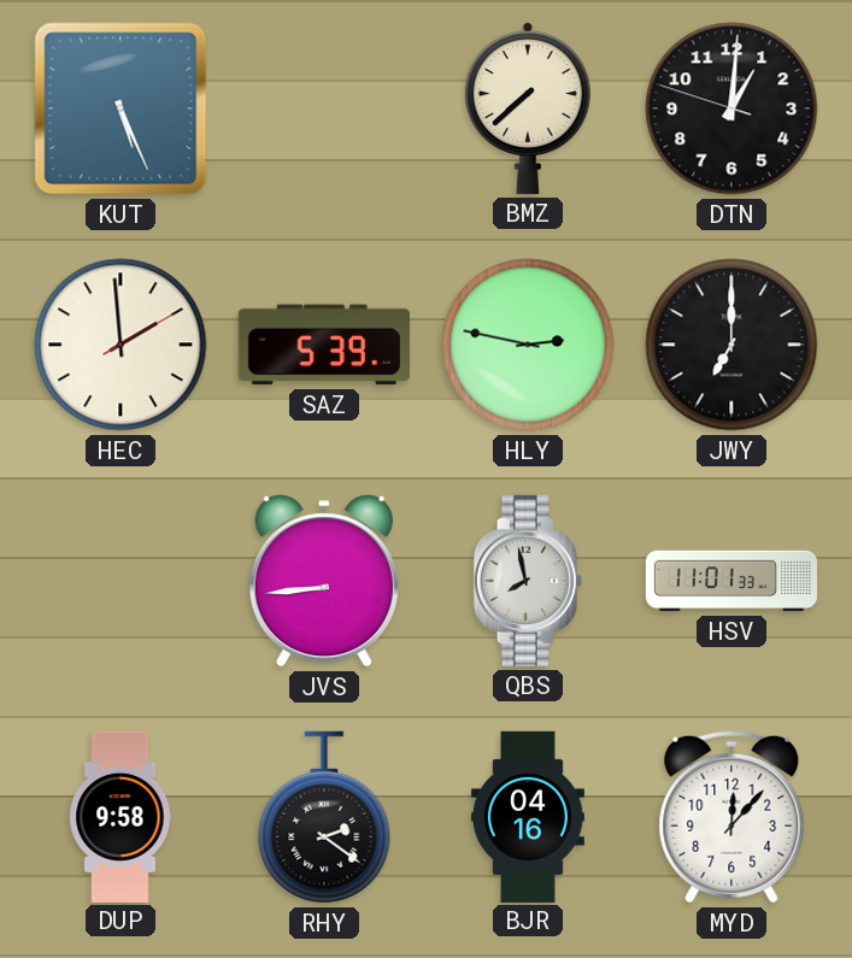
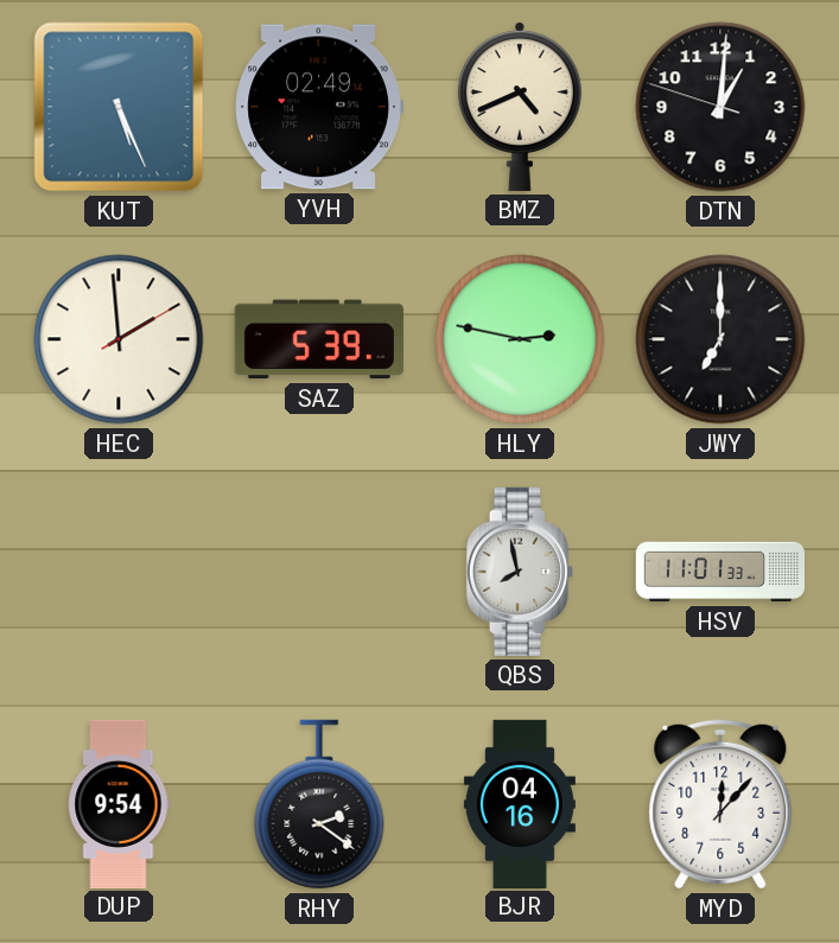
YVH: none -> 02:49
BMZ: 7:38 -> 4:41
JVS: 8:44 -> none
DUP: 9:58 -> 9:54
